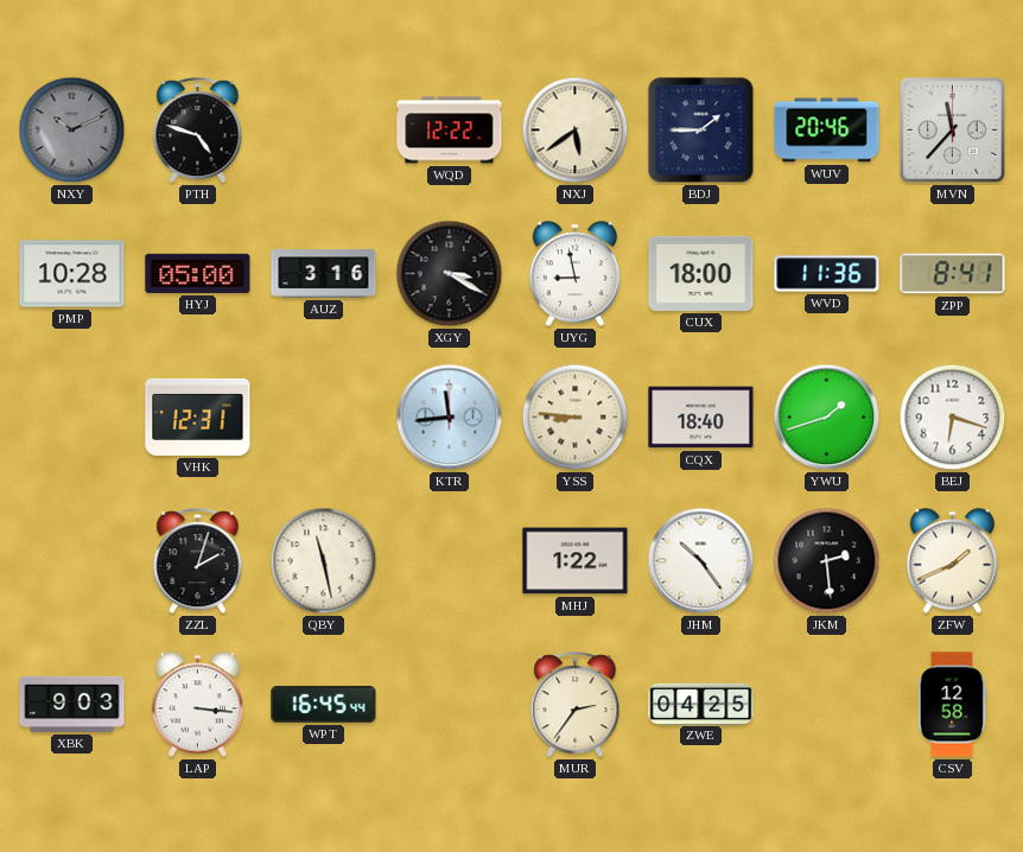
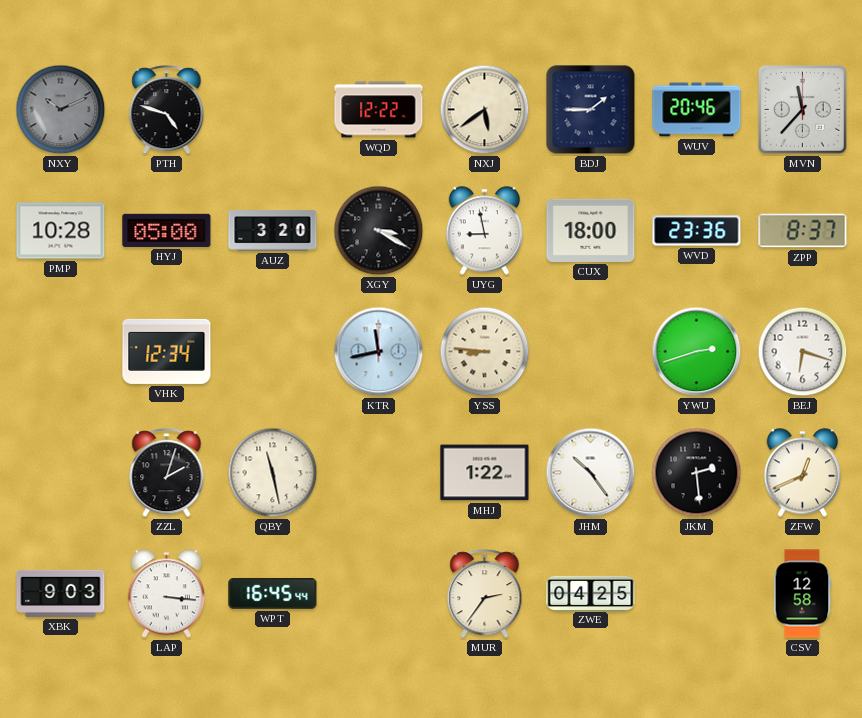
AUZ: 3:16 -> 3:20
WVD: 11:36 -> 23:36
ZPP: 8:41 -> 8:37
VHK: 12:31 -> 12:34
KTR: 11:44 -> 11:43
CQX: 18:40 -> none
YWU: 1:42 -> 2:42
ZFW: 1:41 -> 12:41
